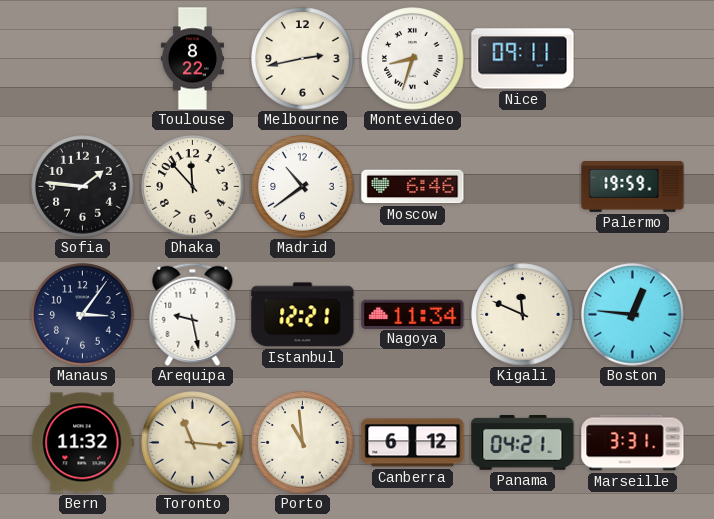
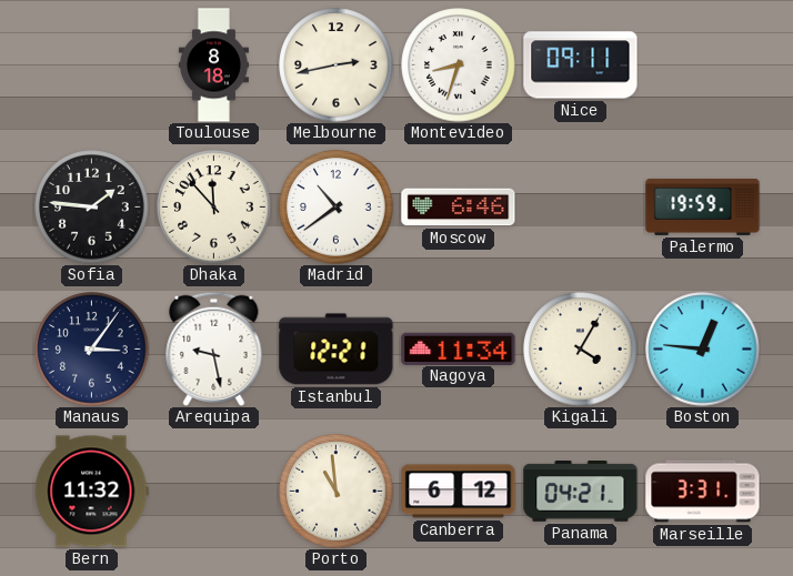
Toulouse: 8:22 -> 8:18
Kigali: 11:49 -> 4:05
Toronto: 11:16 -> none
